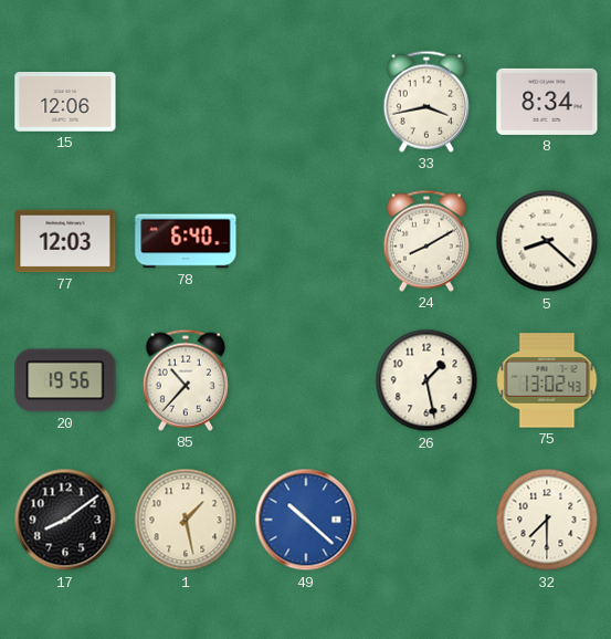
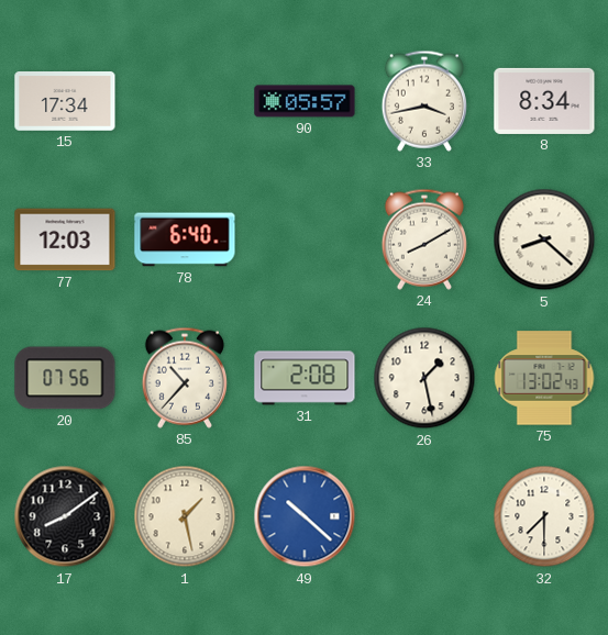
15: 12:06 -> 17:34
90: none -> 05:57
20: 19:56 -> 07:56
31: none -> 2:08
